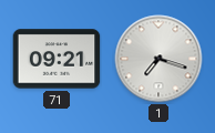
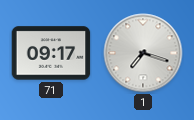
71: 09:21 -> 09:17
